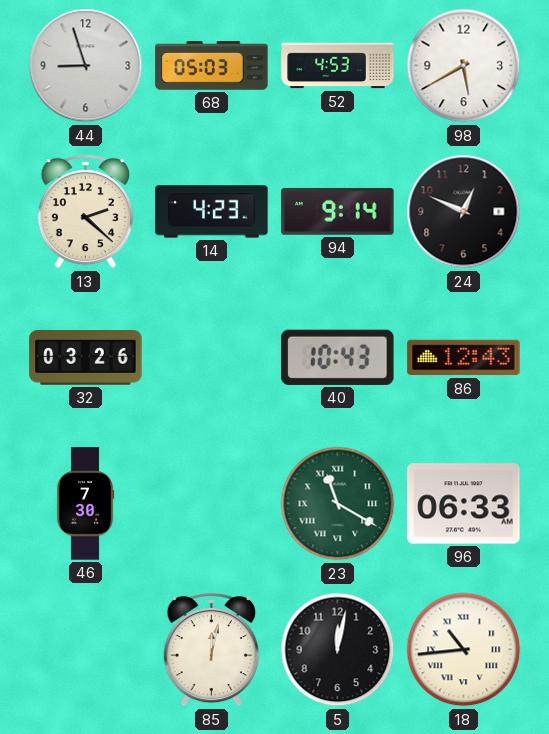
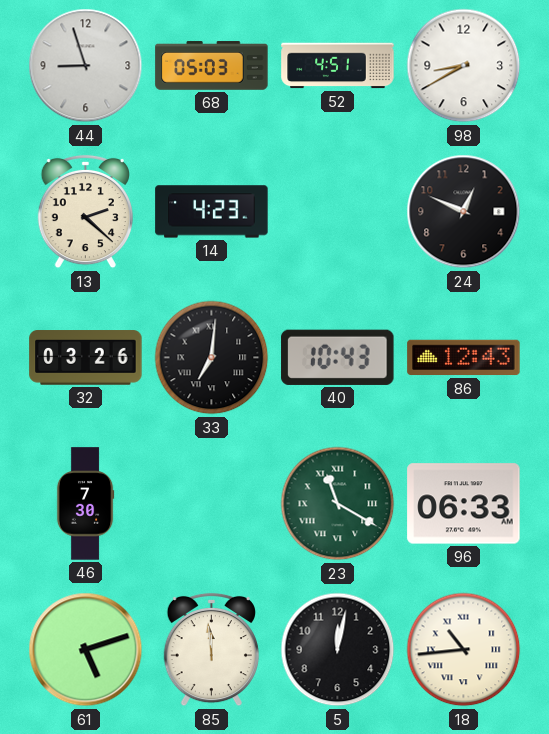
52: 4:53 -> 4:51
98: 5:40 -> 8:40
94: 9:14 -> none
33: none -> 7:01
61: none -> 5:12
85: 12:02 -> 11:59
